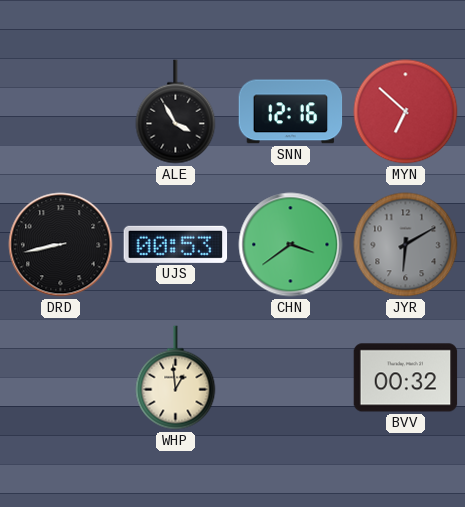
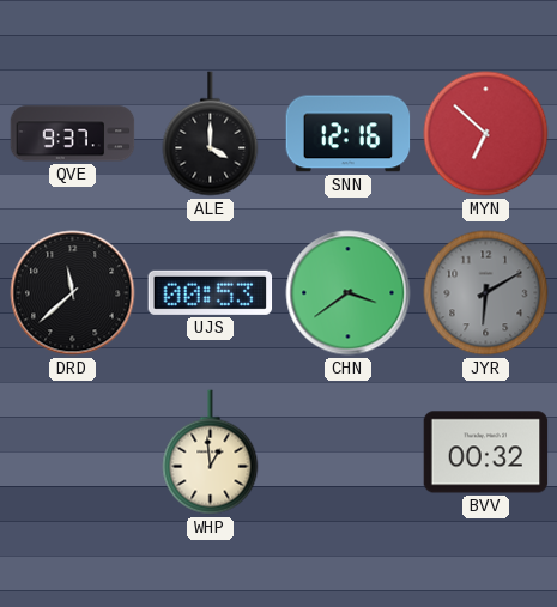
QVE: none -> 9:37
ALE: 3:55 -> 4:00
DRD: 8:43 -> 11:38
